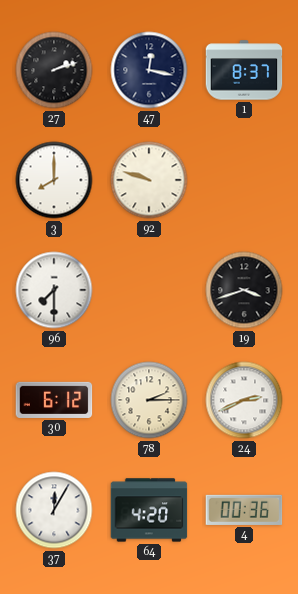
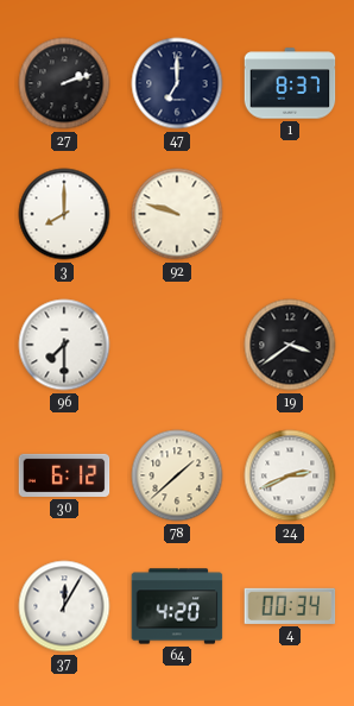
47: 12:17 -> 7:00
19: 3:42 -> 3:39
78: 2:15 -> 1:38
4: 00:36 -> 00:34
